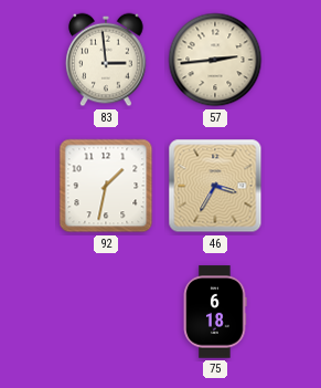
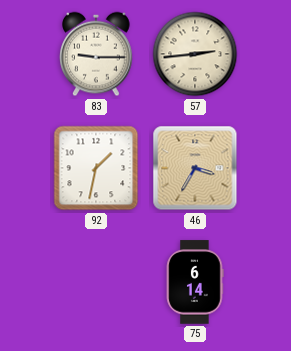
83: 2:59 -> 9:15
75: 6:18 -> 6:14
